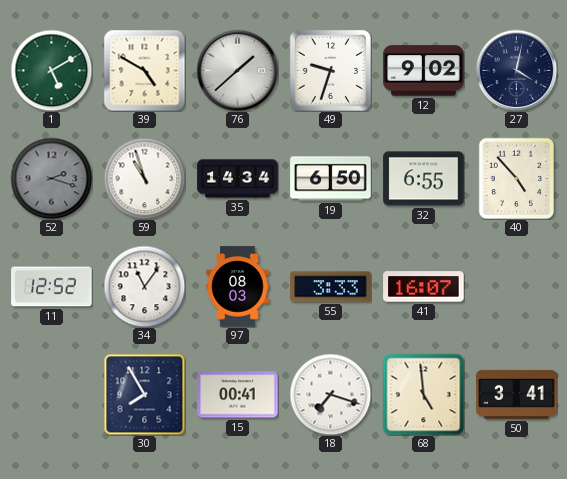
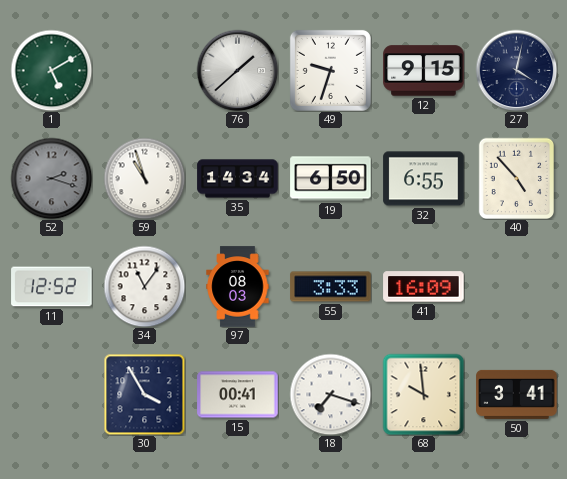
39: 4:50 -> none
12: 9:02 -> 9:15
41: 16:07 -> 16:09
30: 7:55 -> 3:55
68: 4:59 -> 9:59
